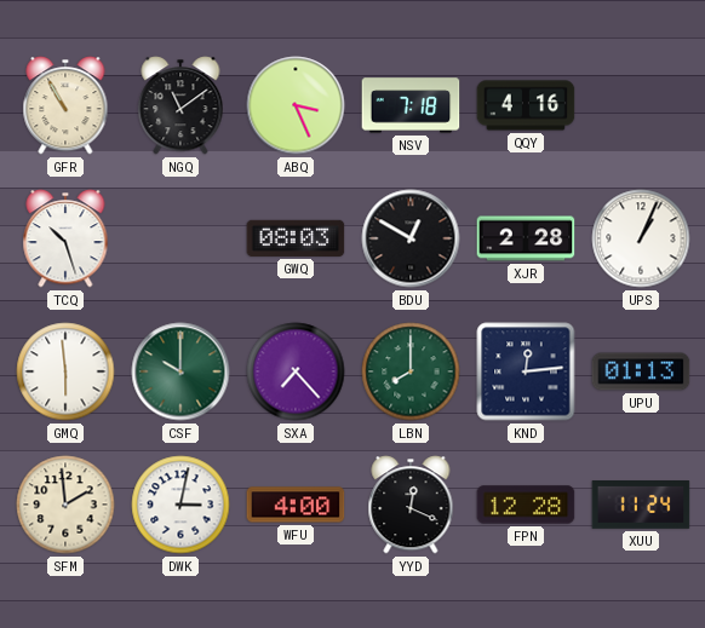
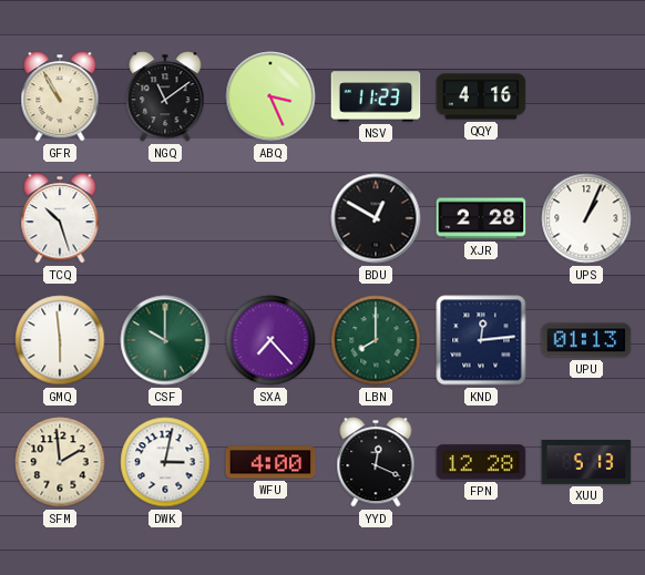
NSV: 7:18 -> 11:23
GWQ: 08:03 -> none
XUU: 11:24 -> 5:13
